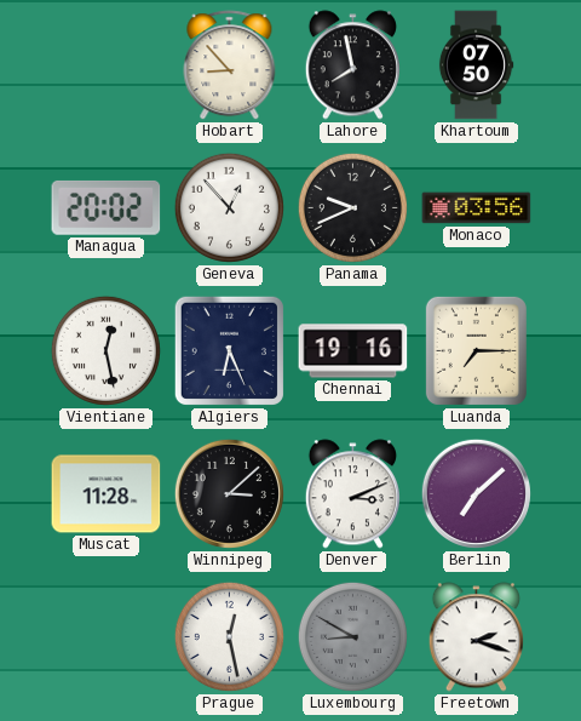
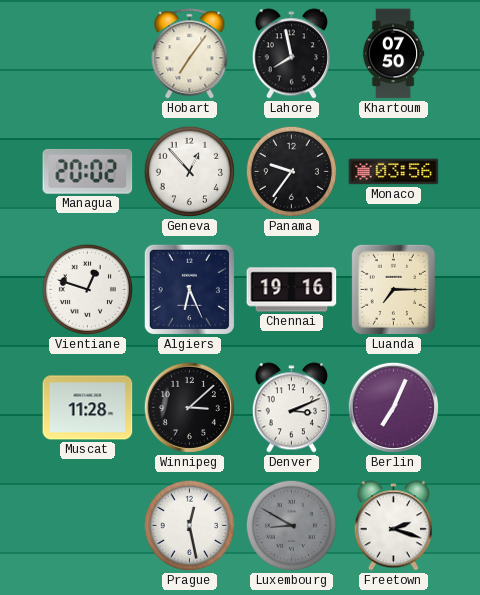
Hobart: 8:53 -> 7:06
Panama: 9:41 -> 9:36
Vientiane: 12:28 -> 12:48
Berlin: 7:08 -> 7:04
